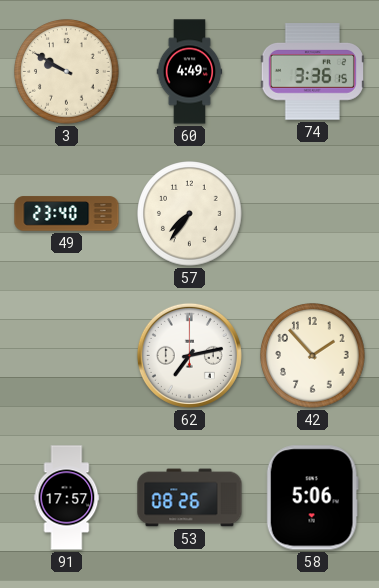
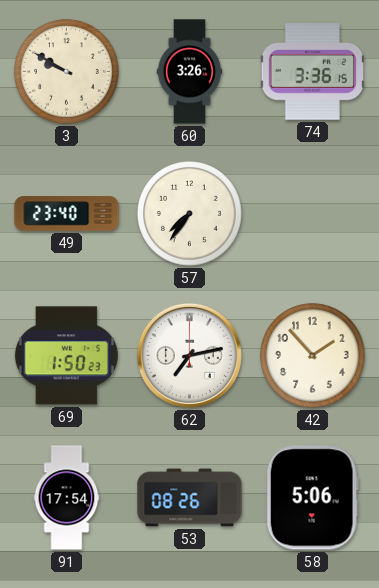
60: 4:49 -> 3:26
69: none -> 1:50
91: 17:57 -> 17:54
